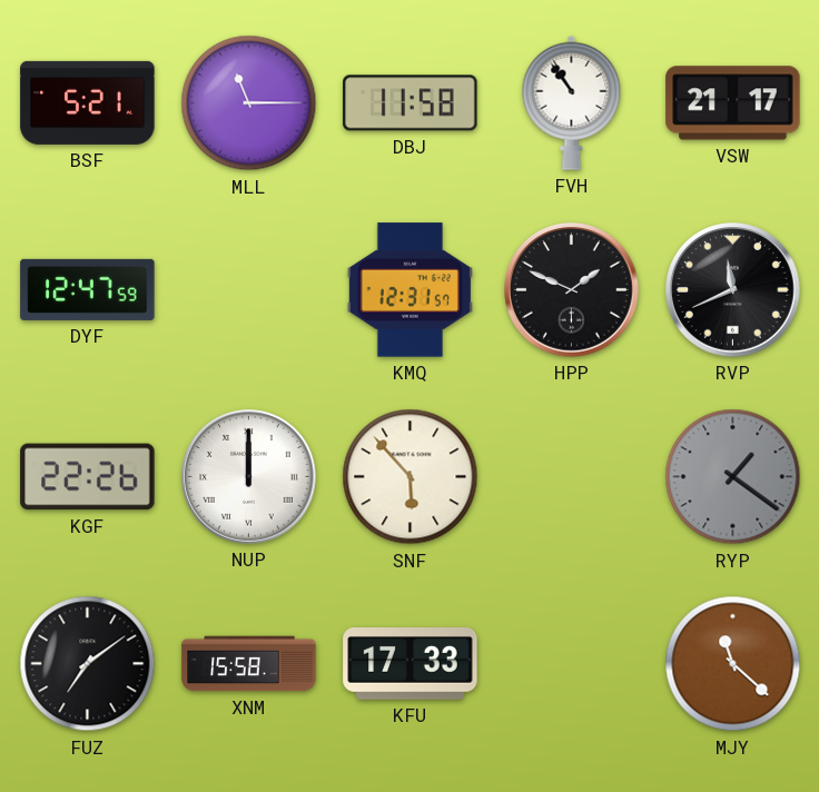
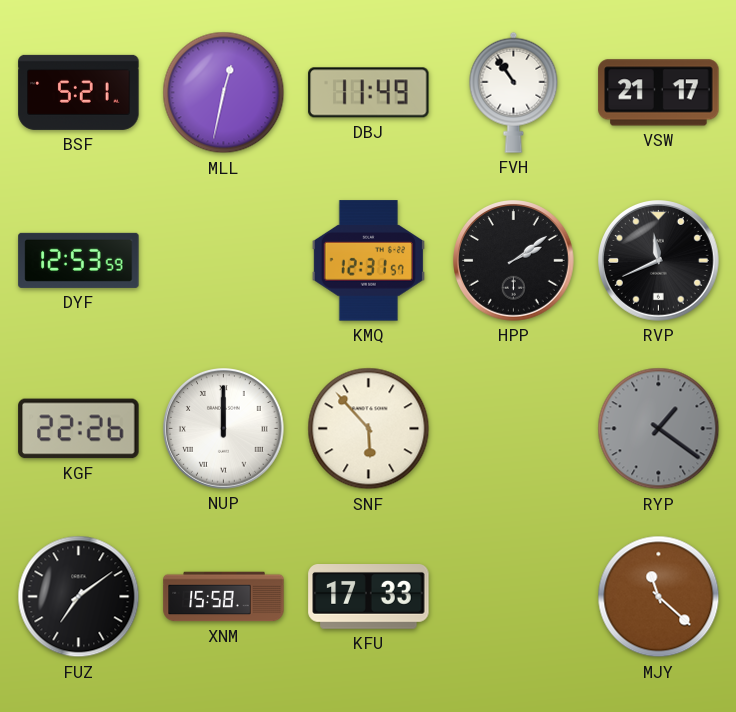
MLL: 11:15 -> 12:32
DBJ: 11:58 -> 11:49
DYF: 12:47 -> 12:53
HPP: 1:49 -> 2:09
